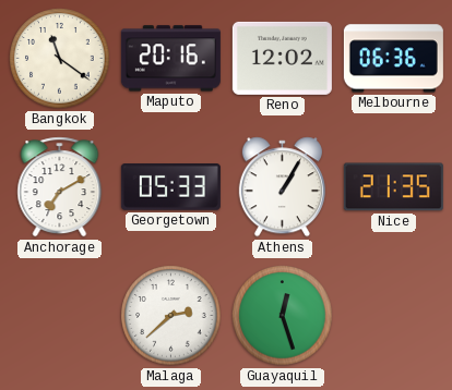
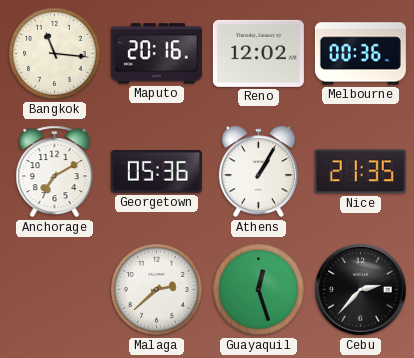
Bangkok: 11:21 -> 11:16
Melbourne: 06:36 -> 00:36
Georgetown: 05:33 -> 05:36
Cebu: none -> 2:37
